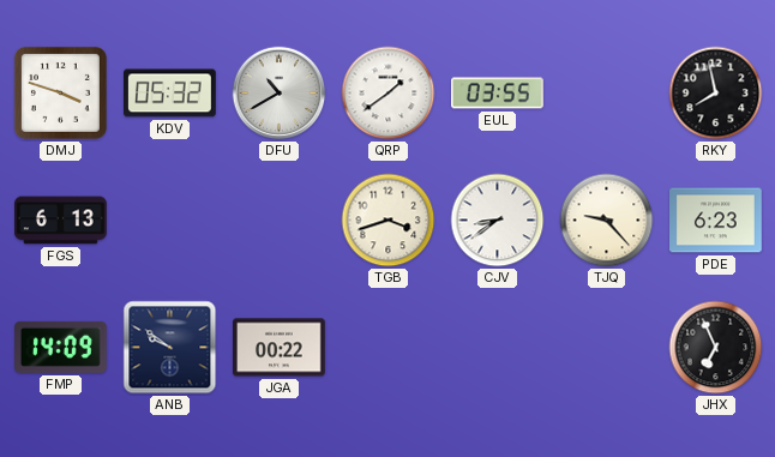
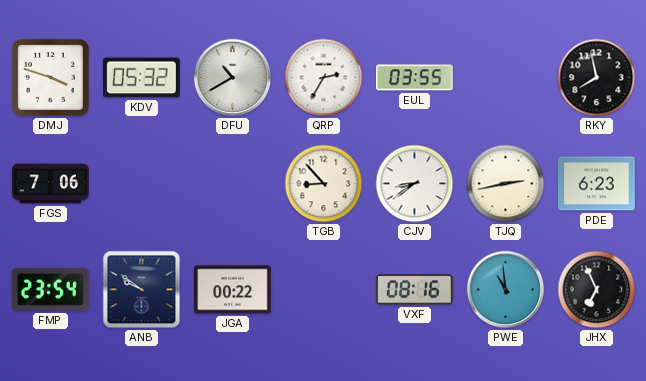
QRP: 1:39 -> 2:35
FGS: 6:13 -> 7:06
TGB: 3:42 -> 8:53
TJQ: 9:23 -> 2:43
FMP: 14:09 -> 23:54
VXF: none -> 08:16
PWE: none -> 10:59
